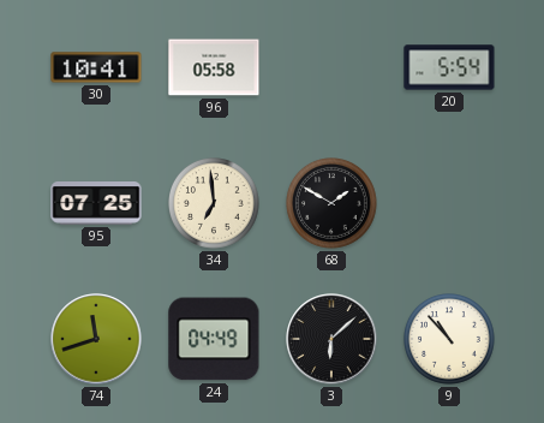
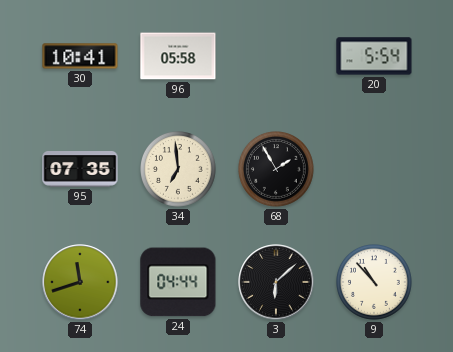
95: 07:25 -> 07:35
68: 1:50 -> 1:55
24: 04:49 -> 04:44
